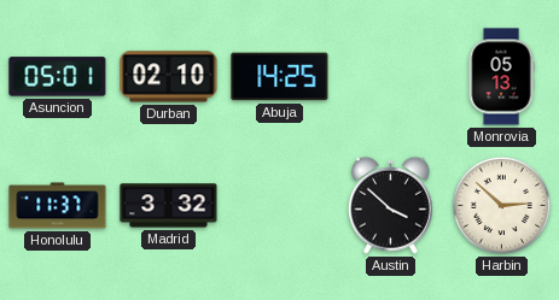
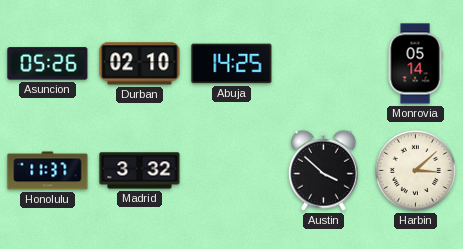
Asuncion: 05:01 -> 05:26
Monrovia: 05:13 -> 05:14
Harbin: 2:52 -> 3:08
